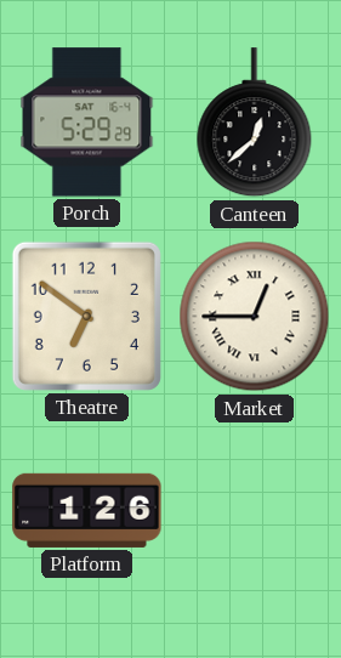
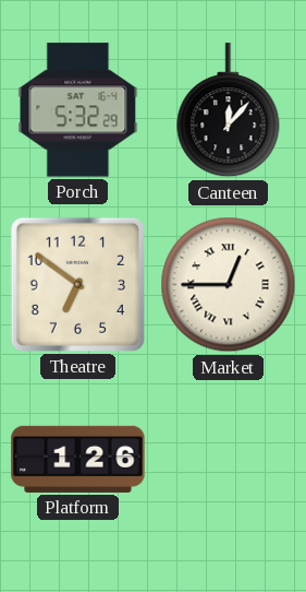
Porch: 5:29 -> 5:32
Canteen: 12:38 -> 12:07
